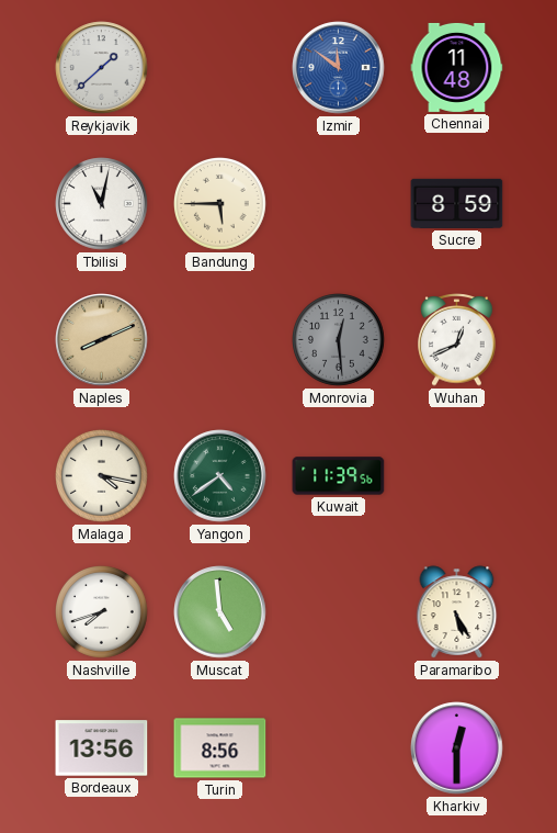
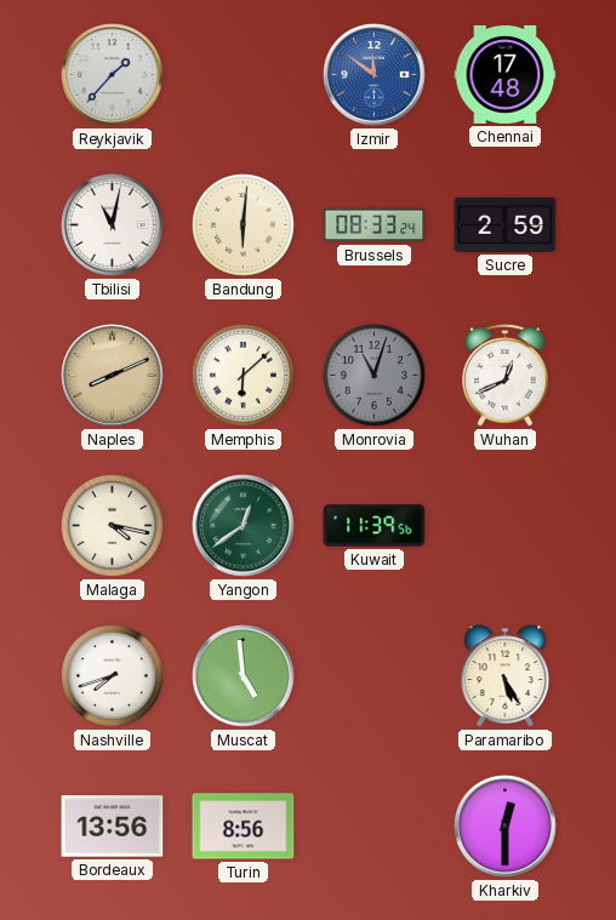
Reykjavik: 1:38 -> 1:37
Chennai: 11:48 -> 17:48
Bandung: 5:45 -> 6:01
Brussels: none -> 08:33
Sucre: 8:59 -> 2:59
Memphis: none -> 6:08
Monrovia: 12:29 -> 11:03
Yangon: 4:39 -> 12:39
